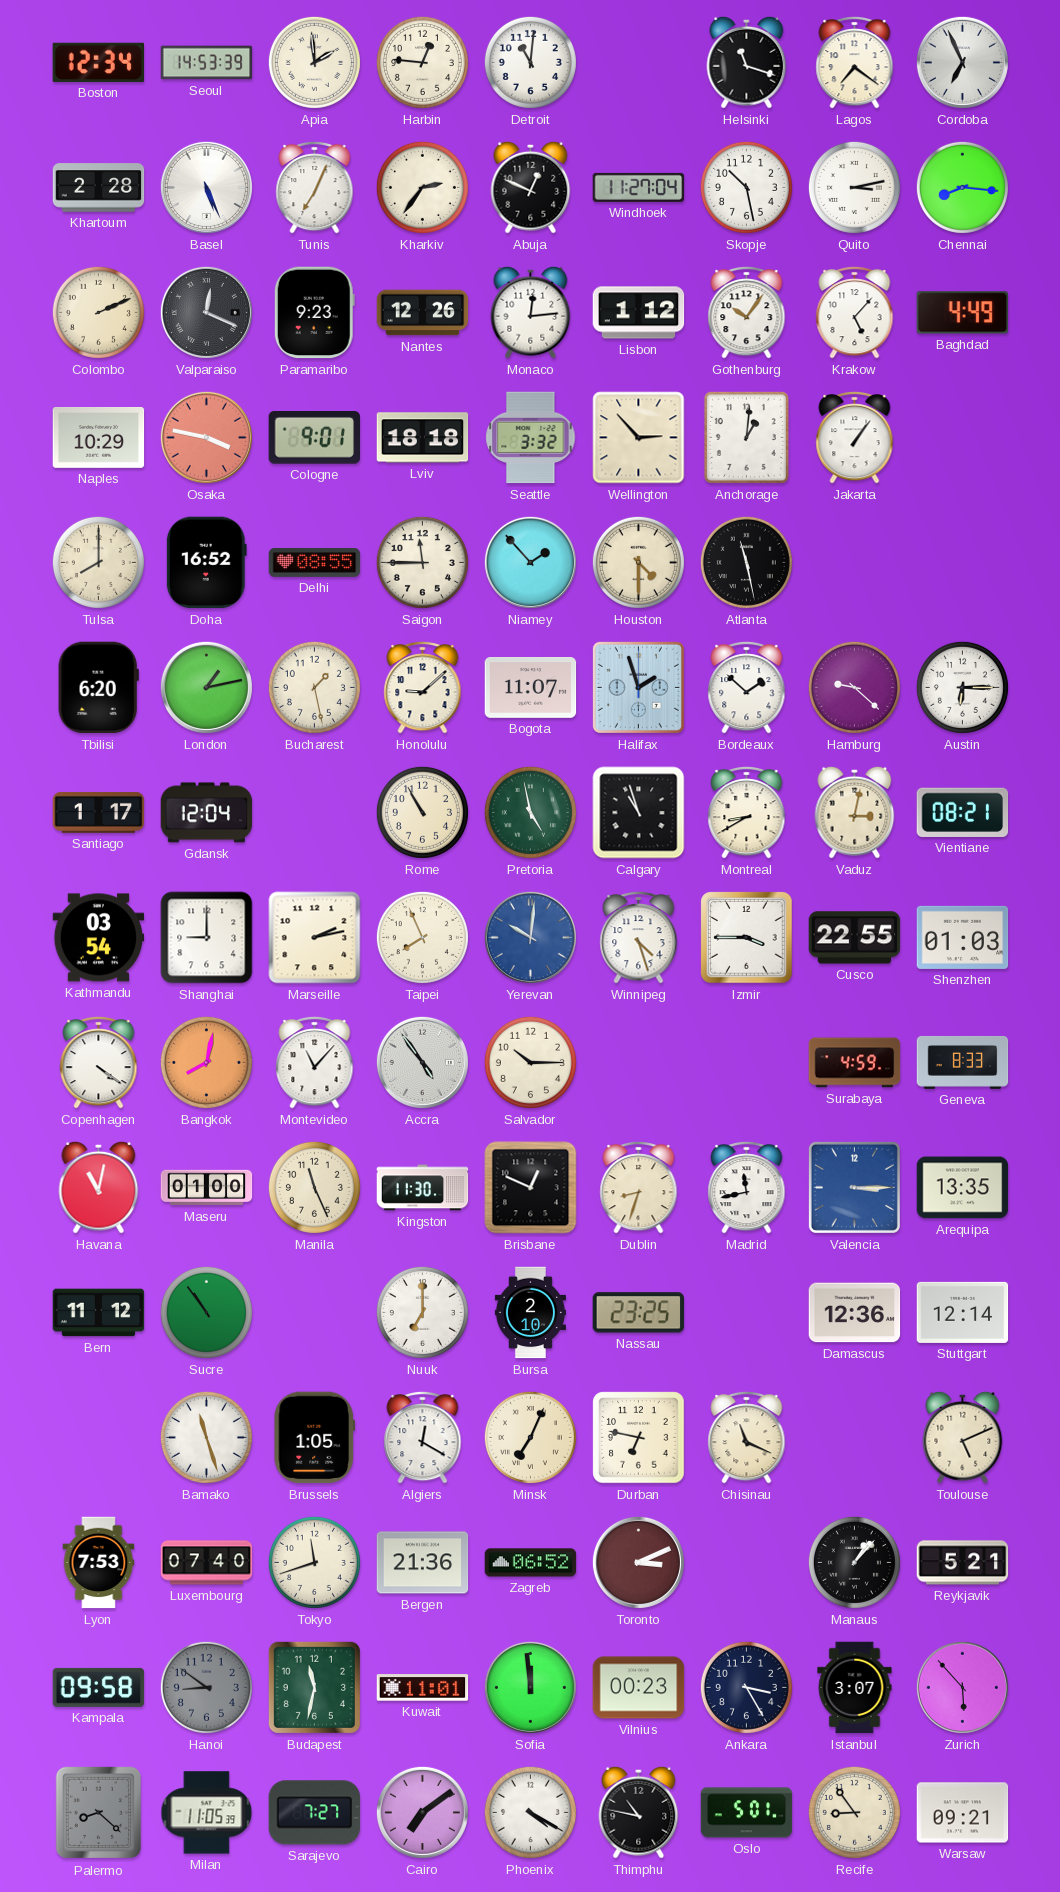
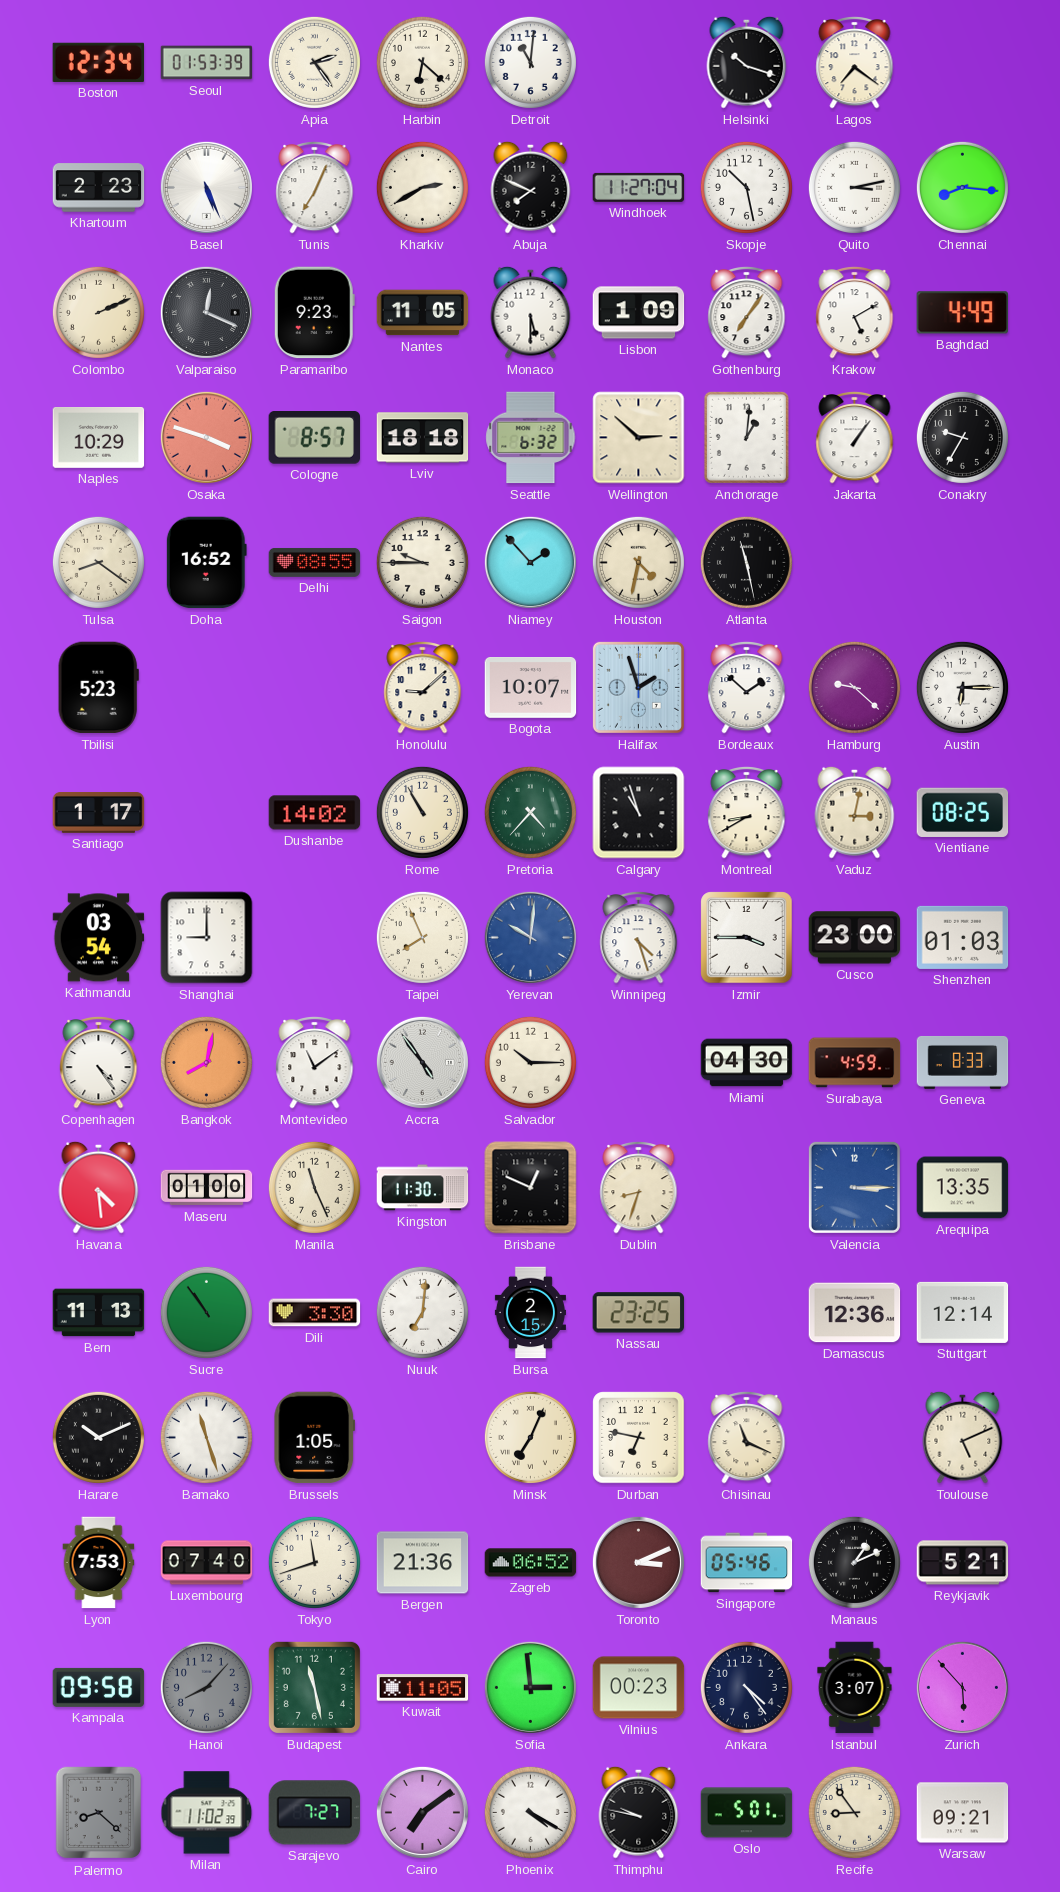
Seoul: 14:53 -> 01:53
Apia: 1:59 -> 2:24
Harbin: 12:46 -> 6:22
Helsinki: 11:18 -> 10:18
Cordoba: 6:56 -> none
Khartoum: 2:28 -> 2:23
Kharkiv: 2:36 -> 2:40
Abuja: 12:49 -> 7:49
Nantes: 12:26 -> 11:05
Monaco: 12:14 -> 5:30
Lisbon: 1:12 -> 1:09
Gothenburg: 10:06 -> 7:06
Krakow: 5:07 -> 5:10
Osaka: 3:47 -> 3:48
Cologne: 9:01 -> 8:57
Seattle: 3:32 -> 6:32
Wellington: 2:53 -> 2:52
Conakry: none -> 9:35
Tulsa: 8:00 -> 8:21
Saigon: 11:45 -> 9:45
Houston: 4:30 -> 4:32
Tbilisi: 6:20 -> 5:23
London: 1:13 -> none
Bucharest: 1:28 -> none
Bogota: 11:07 -> 10:07
Gdansk: 12:04 -> none
Dushanbe: none -> 14:02
Pretoria: 4:58 -> 4:37
Vientiane: 08:21 -> 08:25
Marseille: 2:13 -> none
Cusco: 22:55 -> 23:00
Copenhagen: 4:21 -> 4:24
Montevideo: 11:07 -> 11:09
Miami: none -> 04:30
Havana: 11:02 -> 4:29
Madrid: 11:43 -> none
Bern: 11:12 -> 11:13
Dili: none -> 3:30
Nuuk: 7:00 -> 7:01
Bursa: 2:10 -> 2:15
Harare: none -> 10:11
Algiers: 12:20 -> none
Singapore: none -> 05:46
Manaus: 1:07 -> 1:11
Hanoi: 8:51 -> 8:07
Budapest: 11:32 -> 11:28
Kuwait: 11:01 -> 11:05
Sofia: 11:59 -> 2:59
Ankara: 3:25 -> 4:24
Milan: 11:05 -> 11:02
Thimphu: 10:47 -> 9:47
